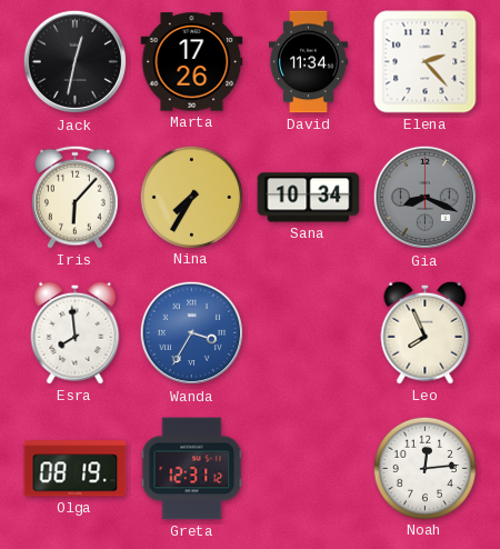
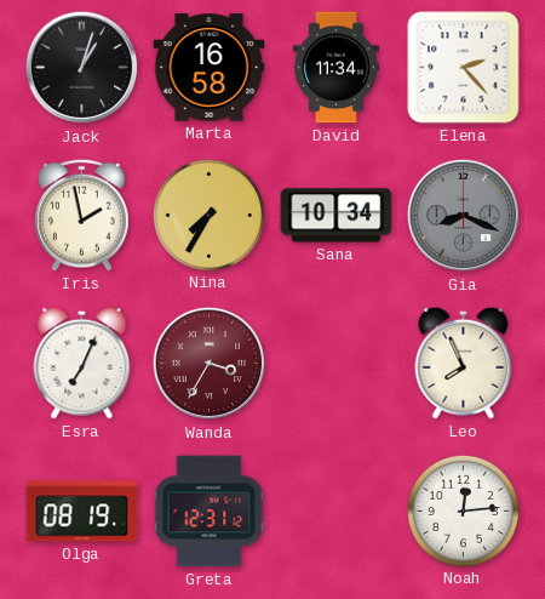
Jack: 12:32 -> 1:03
Marta: 17:26 -> 16:58
Iris: 6:07 -> 1:58
Esra: 7:59 -> 7:04
Wanda dial: blue -> burgundy
